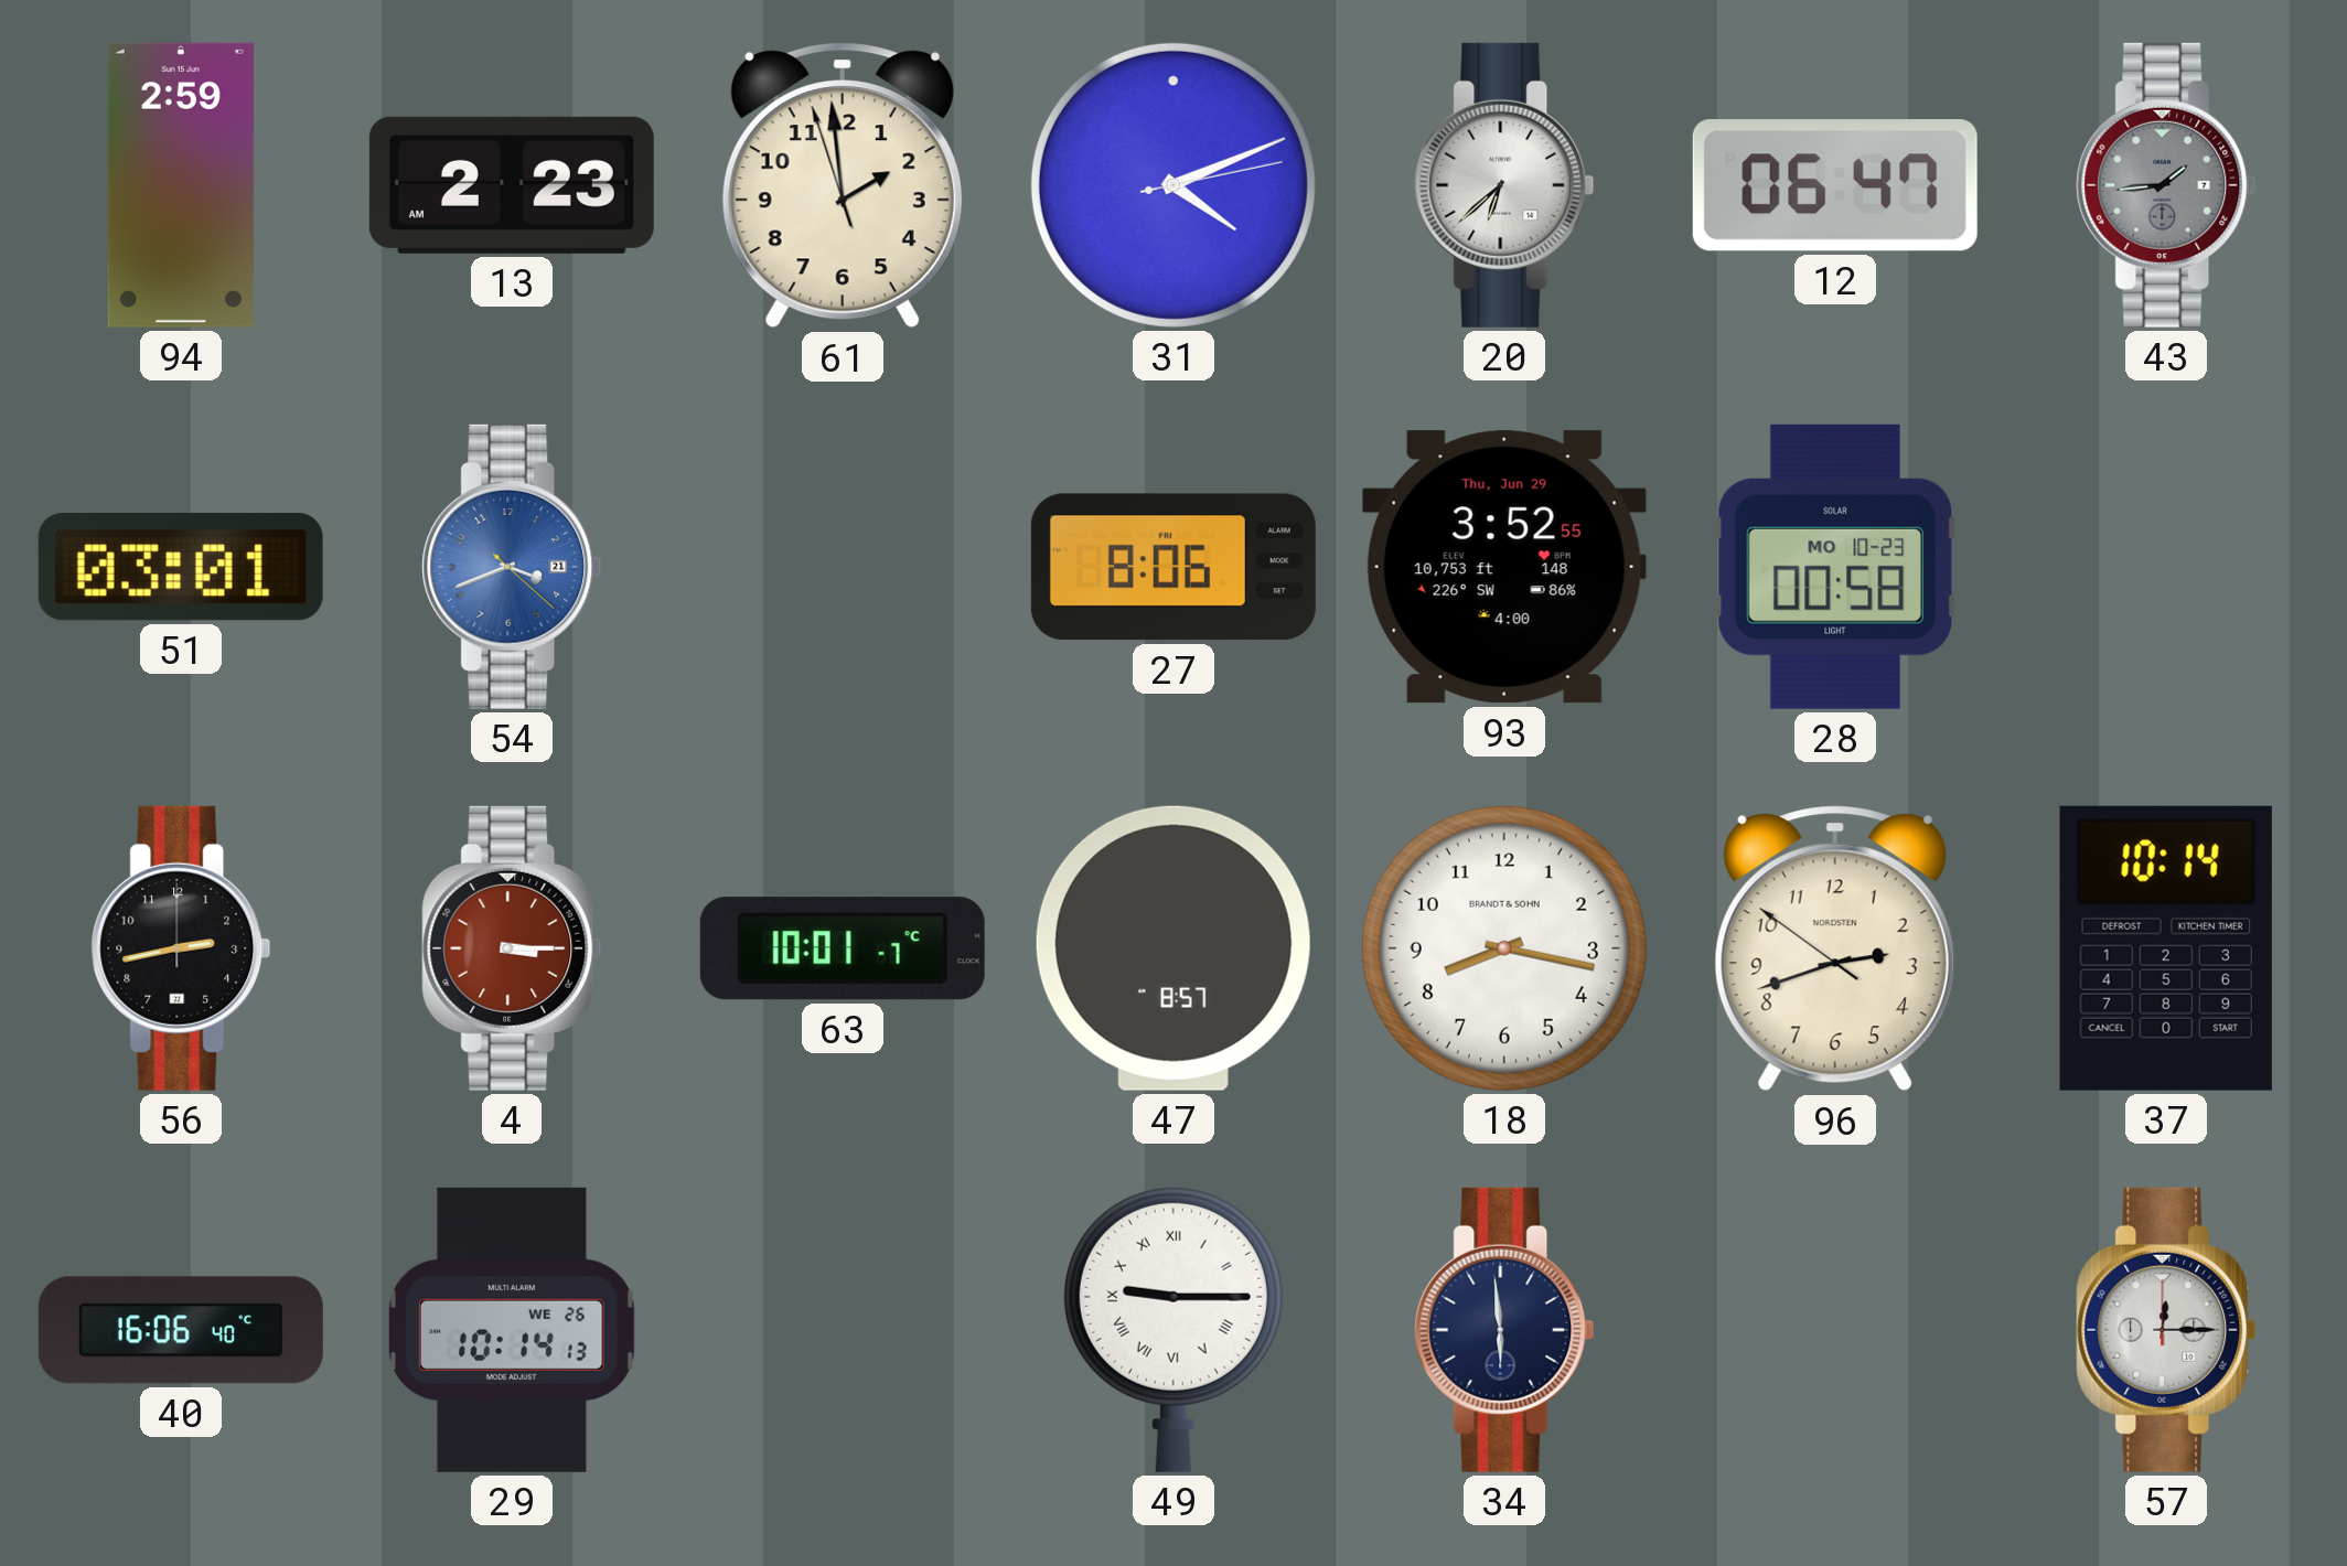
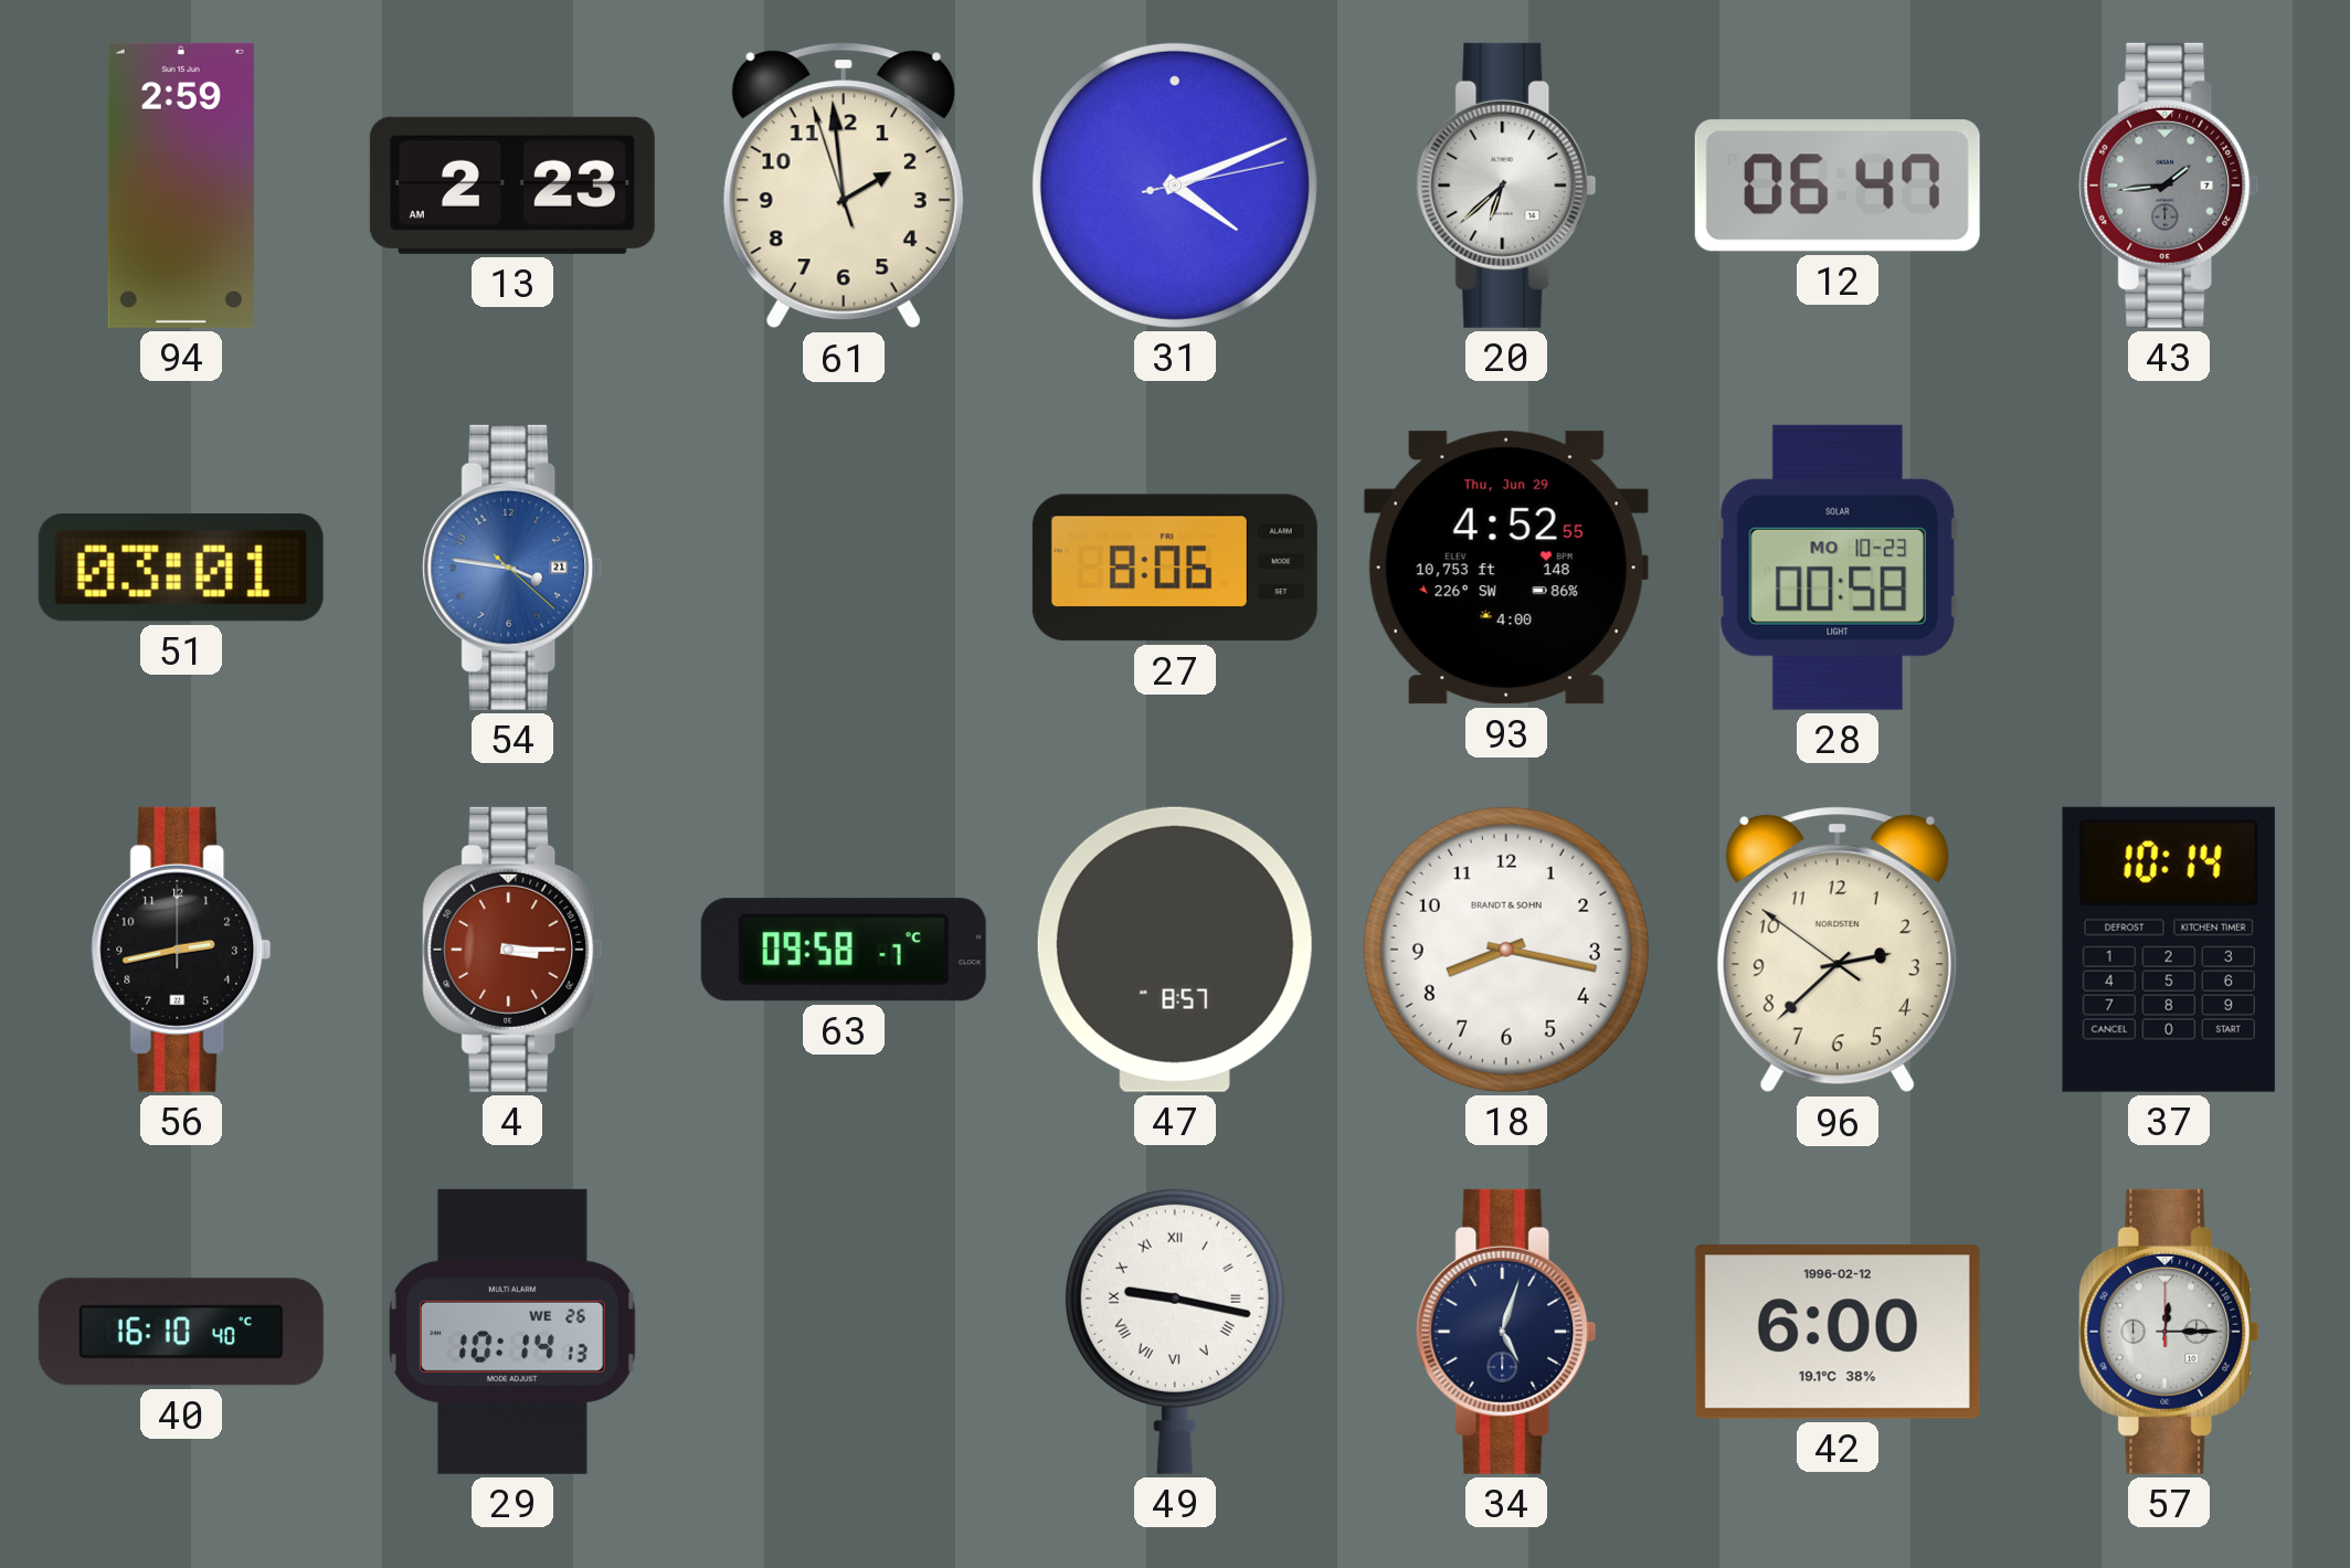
54: 3:41 -> 3:46
93: 3:52 -> 4:52
63: 10:01 -> 09:58
96: 2:41 -> 2:37
40: 16:06 -> 16:10
49: 9:15 -> 9:17
34: 5:59 -> 5:03
42: none -> 6:00
